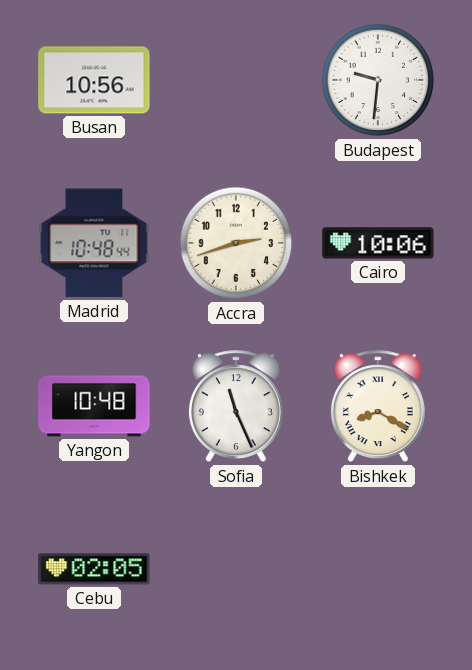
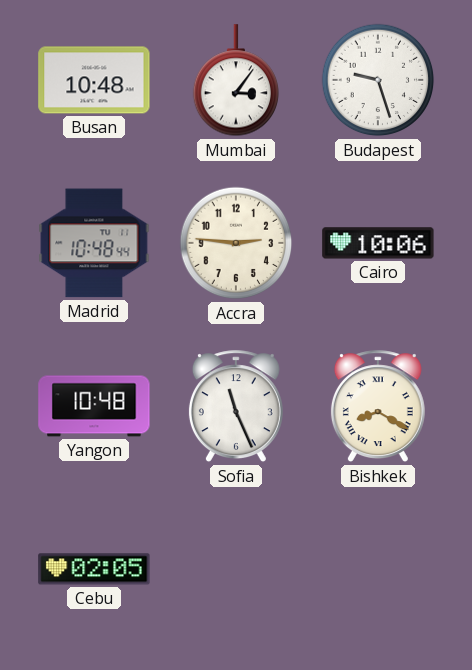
Busan: 10:56 -> 10:48
Mumbai: none -> 3:06
Budapest: 9:31 -> 9:27
Accra: 2:42 -> 2:46
